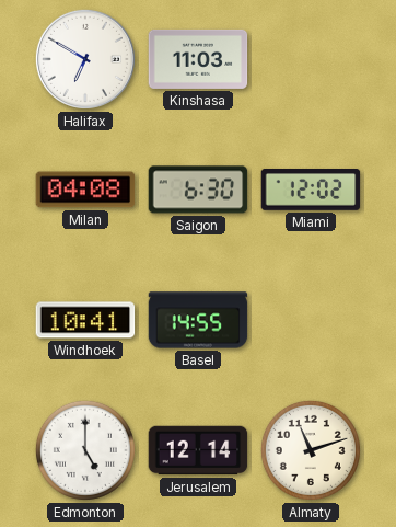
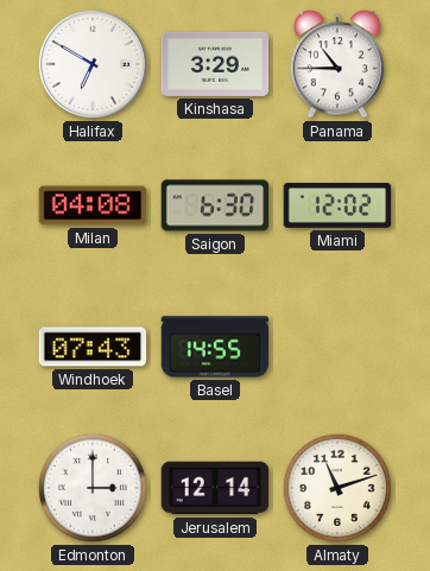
Kinshasa: 11:03 -> 3:29
Panama: none -> 10:45
Windhoek: 10:41 -> 07:43
Edmonton: 5:00 -> 3:00
